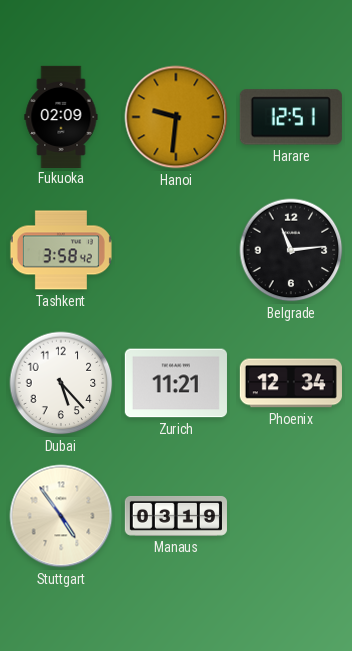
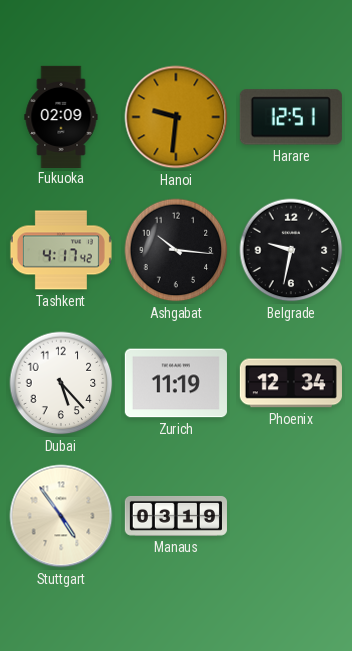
Tashkent: 3:58 -> 4:17
Ashgabat: none -> 10:16
Belgrade: 11:14 -> 9:32
Zurich: 11:21 -> 11:19
